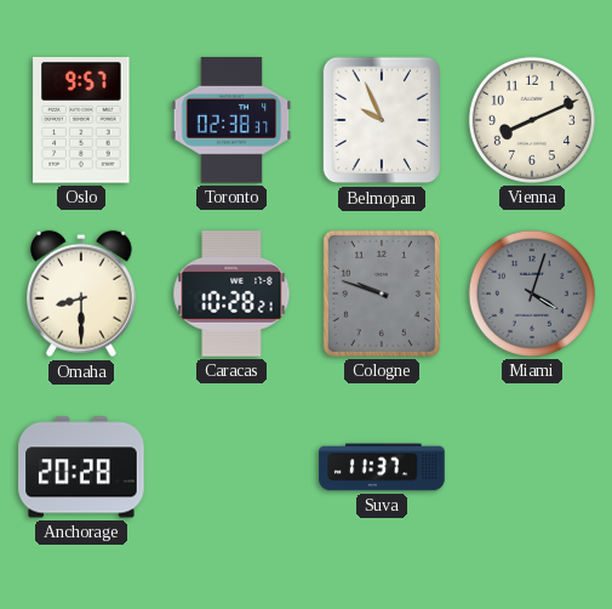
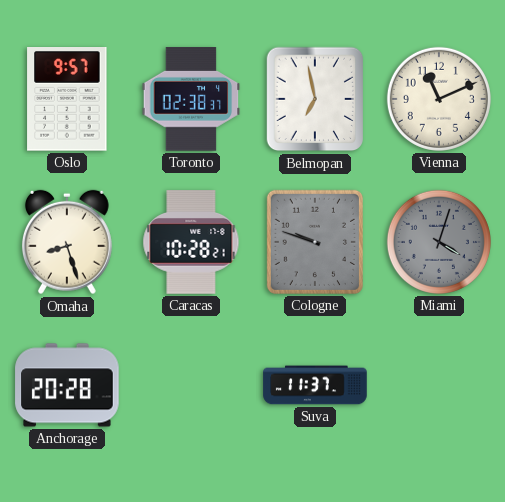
Belmopan: 9:56 -> 6:58
Vienna: 8:11 -> 11:11
Omaha: 8:30 -> 8:27
